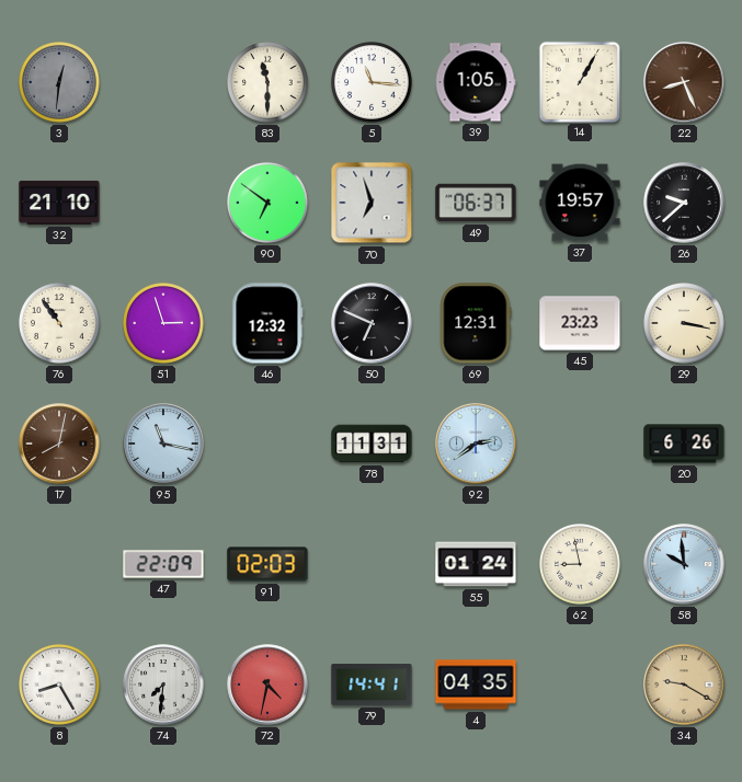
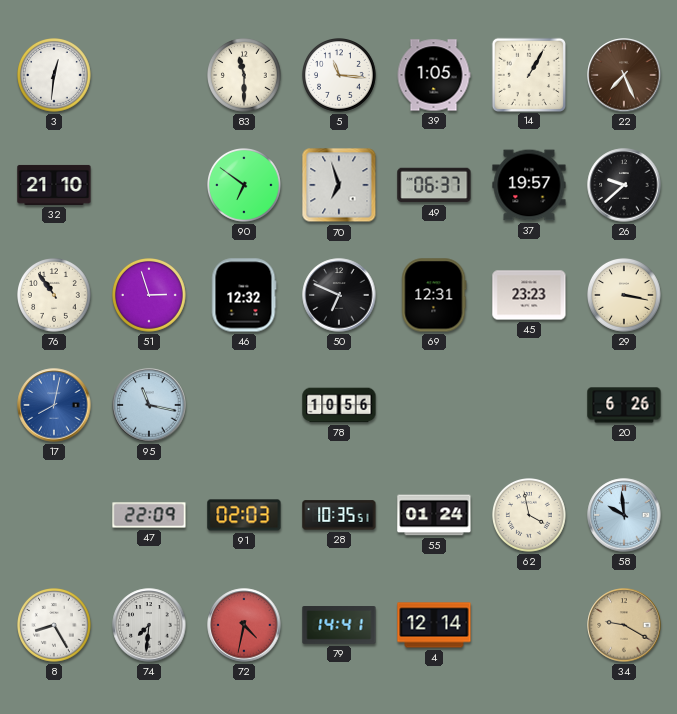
3 dial: grey -> white
22: 8:26 -> 7:26
17 dial: brown -> blue
78: 11:31 -> 10:56
92: 2:39 -> none
28: none -> 10:35
62: 8:58 -> 3:58
4: 04:35 -> 12:14
